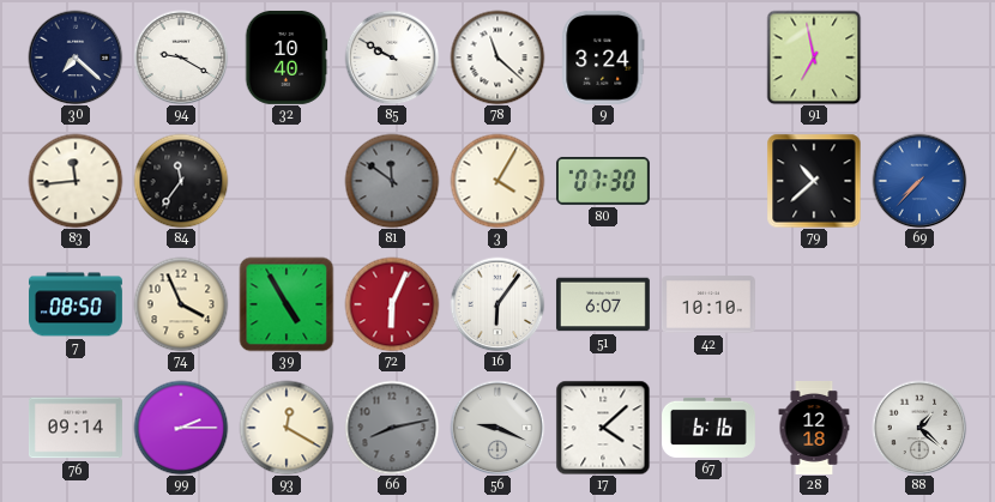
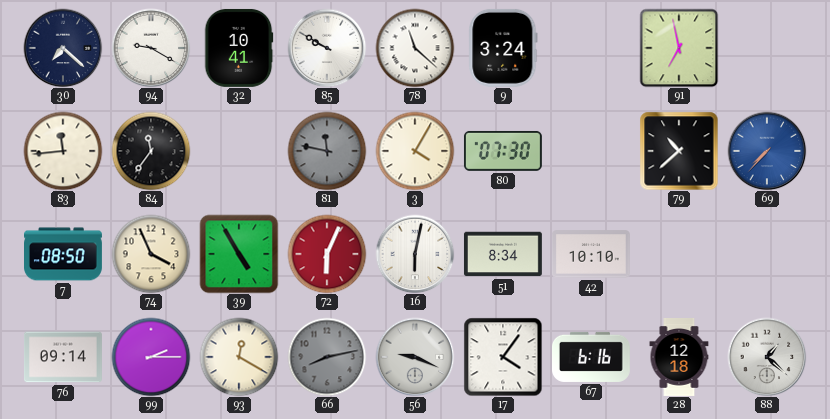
32: 10:40 -> 10:41
81: 11:51 -> 11:47
16: 6:06 -> 6:02
51: 6:07 -> 8:34
17: 4:08 -> 4:06
